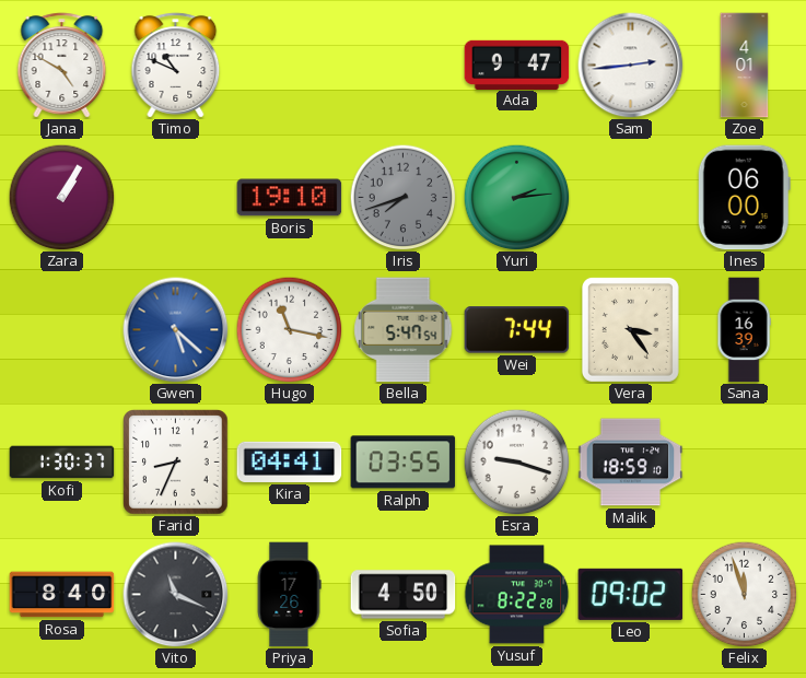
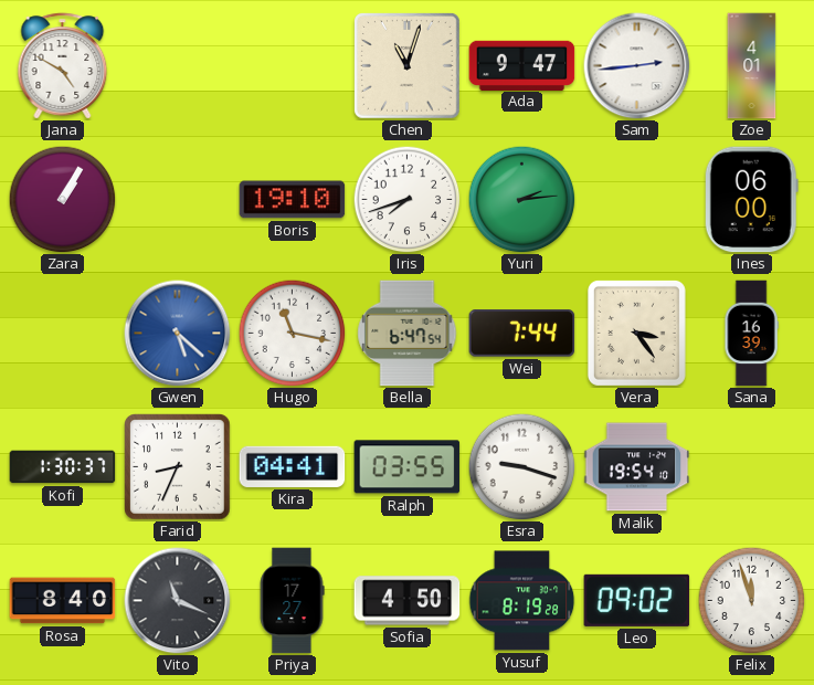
Timo: 10:49 -> none
Chen: none -> 11:03
Iris dial: grey -> white
Bella: 5:47 -> 6:47
Malik: 18:59 -> 19:54
Priya: 17:26 -> 17:27
Yusuf: 8:22 -> 8:19
